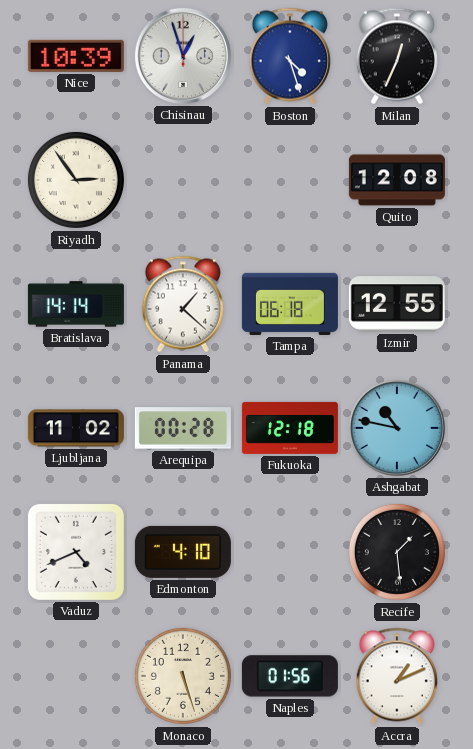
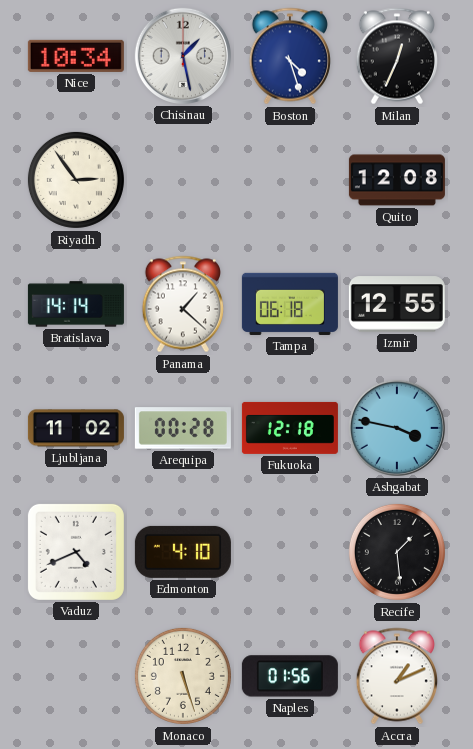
Nice: 10:39 -> 10:34
Chisinau: 12:57 -> 1:28
Ashgabat: 10:47 -> 3:47
